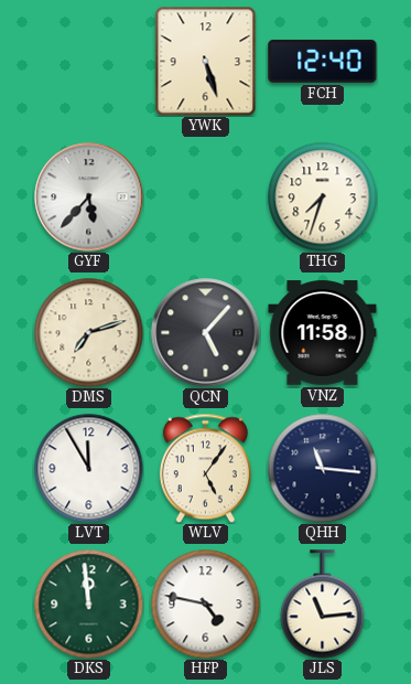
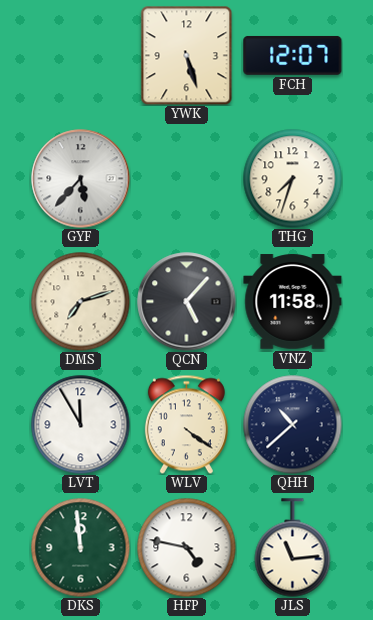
FCH: 12:40 -> 12:07
WLV: 5:06 -> 4:21
QHH: 11:16 -> 10:38
